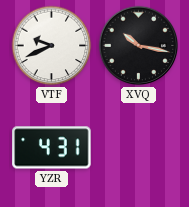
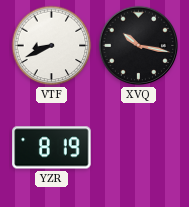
VTF: 9:41 -> 8:41
YZR: 4:31 -> 8:19
